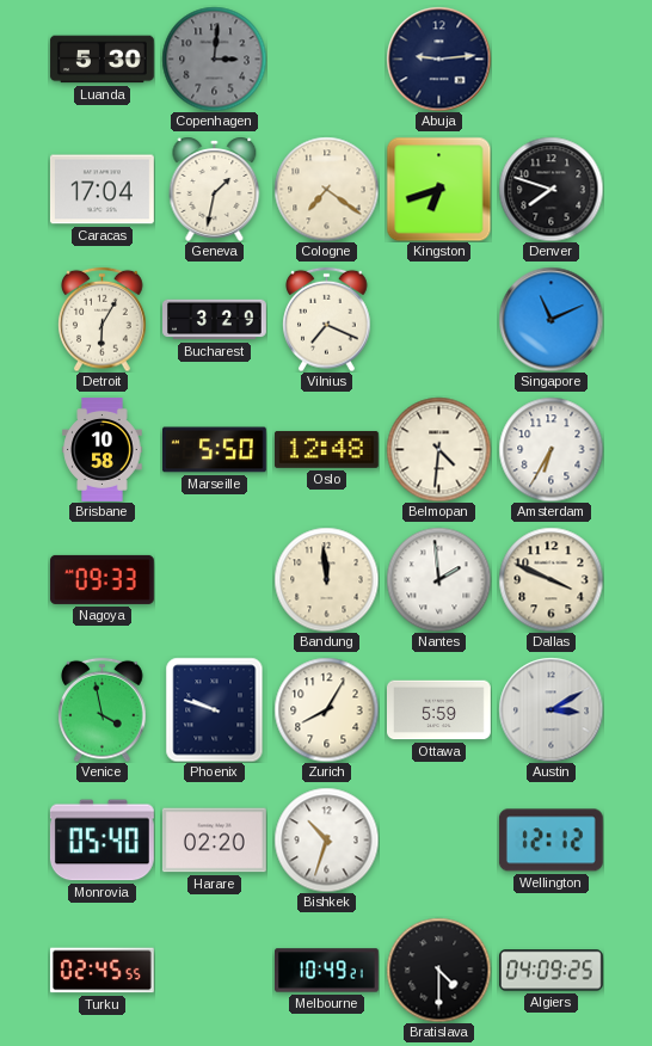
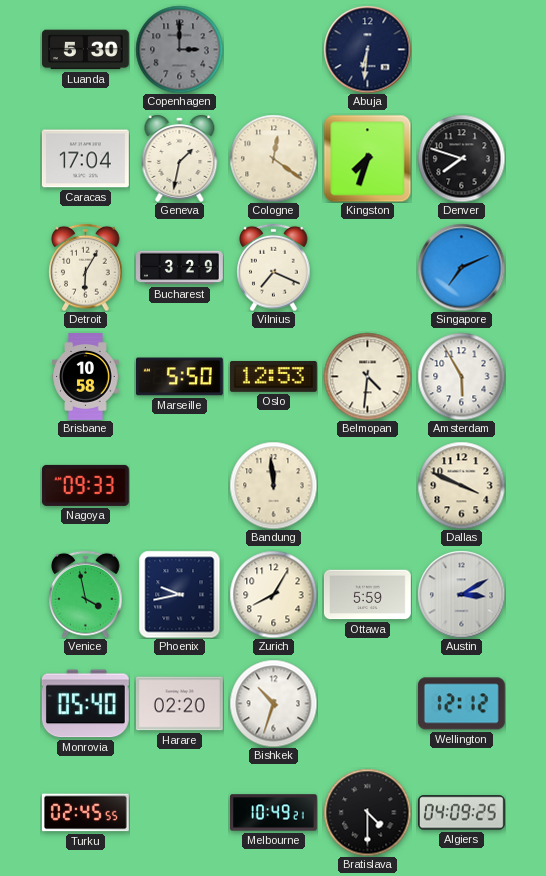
Copenhagen: 3:01 -> 3:00
Abuja: 9:14 -> 6:31
Cologne: 7:21 -> 12:21
Kingston: 6:42 -> 7:33
Singapore: 11:11 -> 7:11
Oslo: 12:48 -> 12:53
Amsterdam: 6:35 -> 5:55
Nantes: 1:59 -> none
Phoenix: 9:48 -> 9:43
